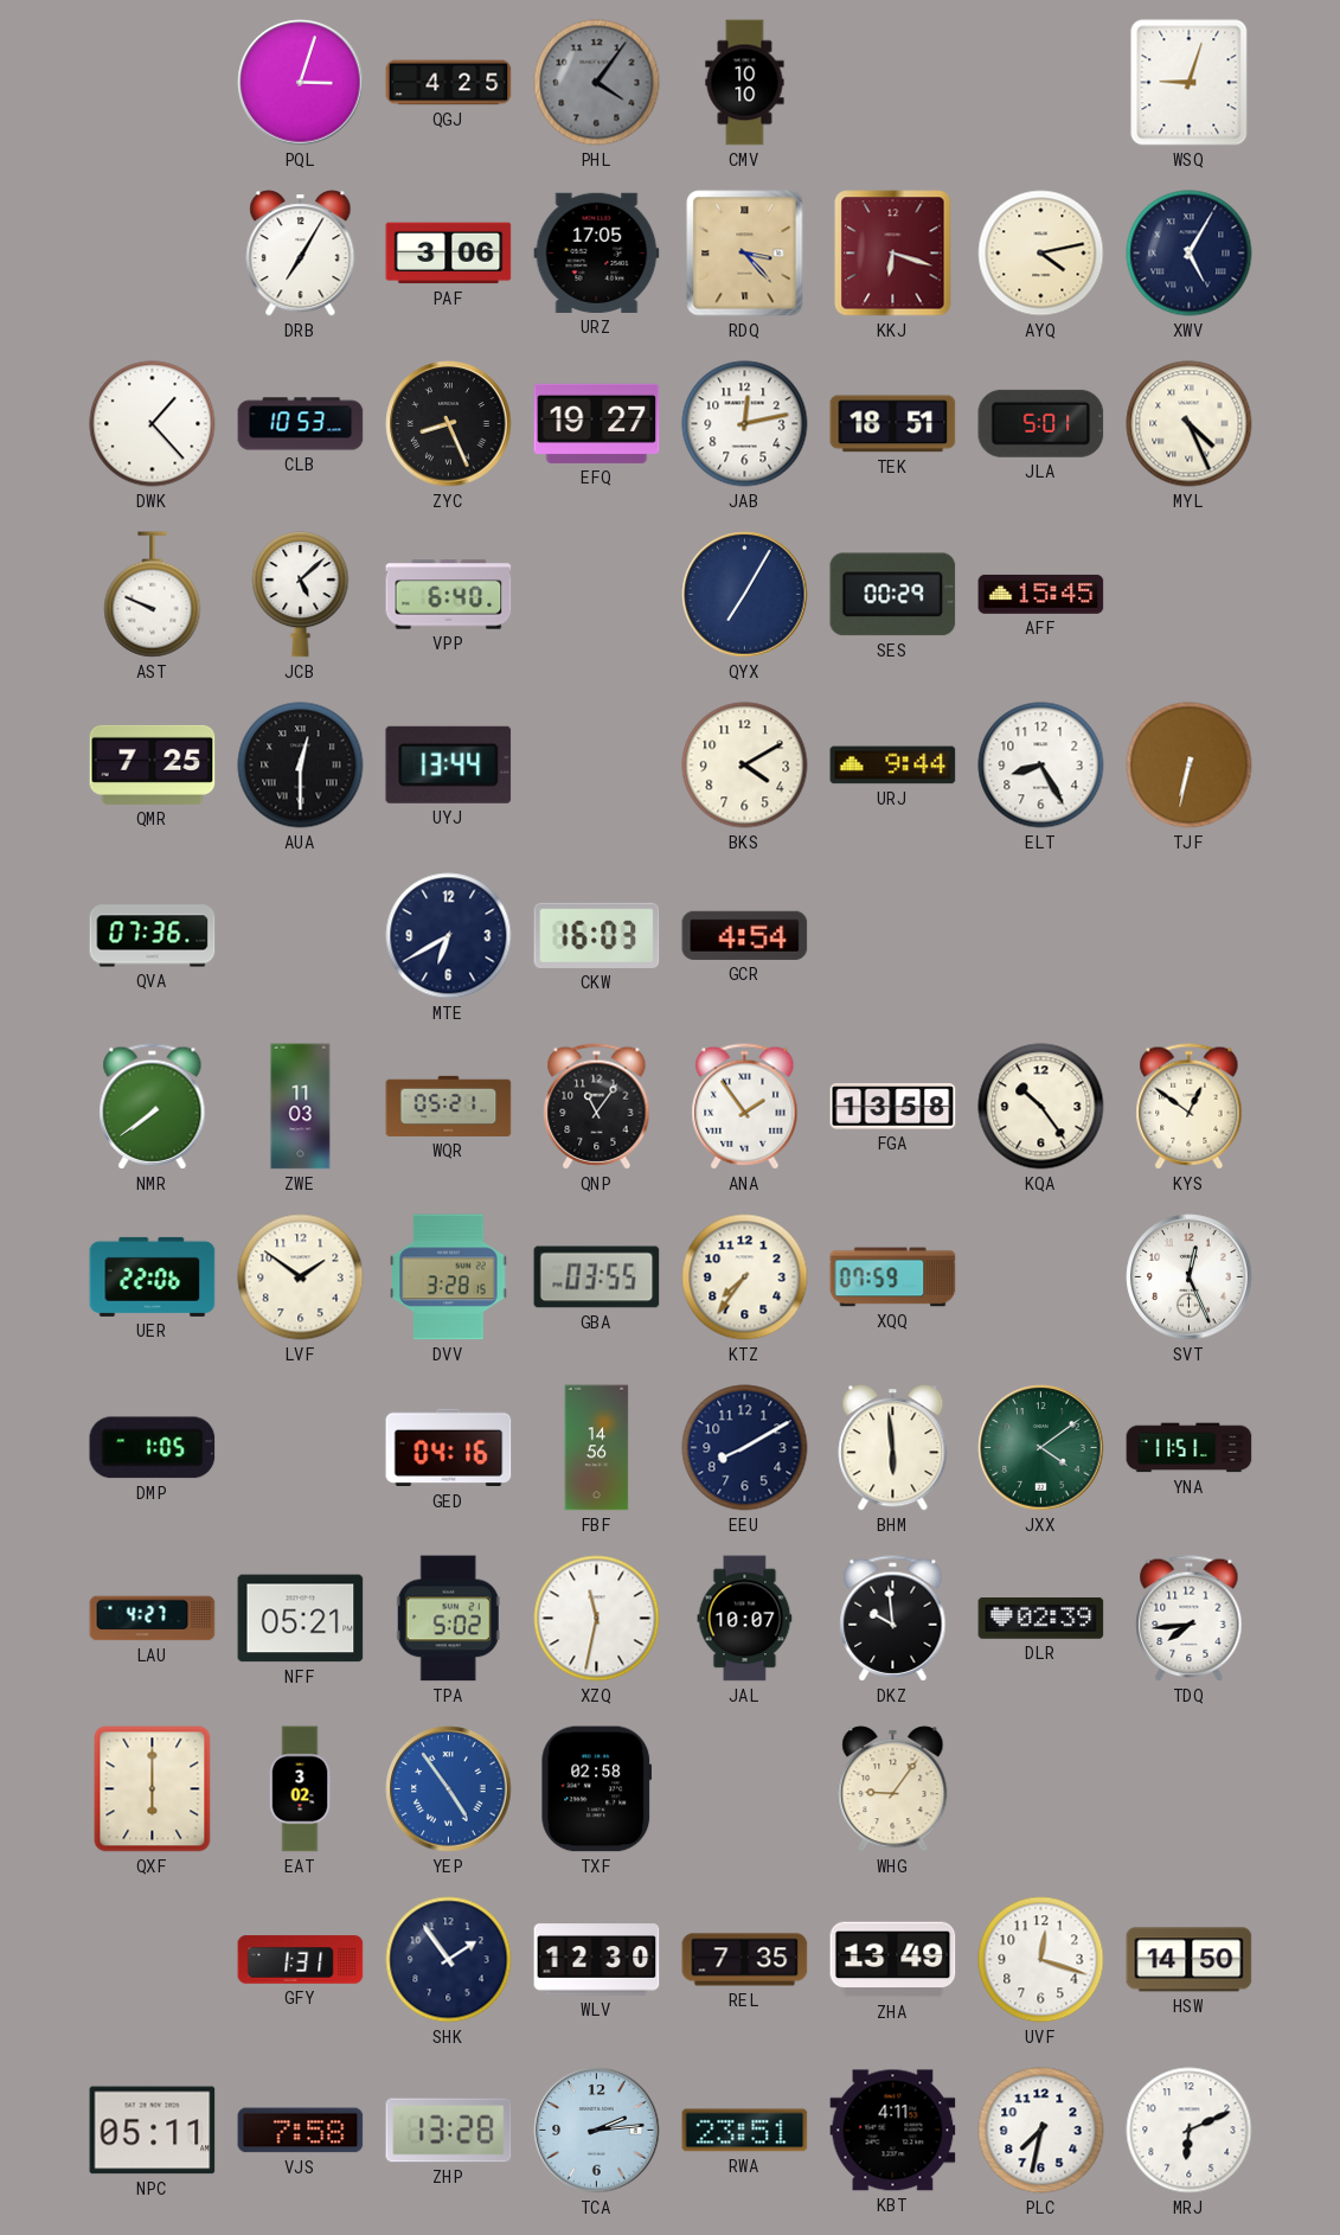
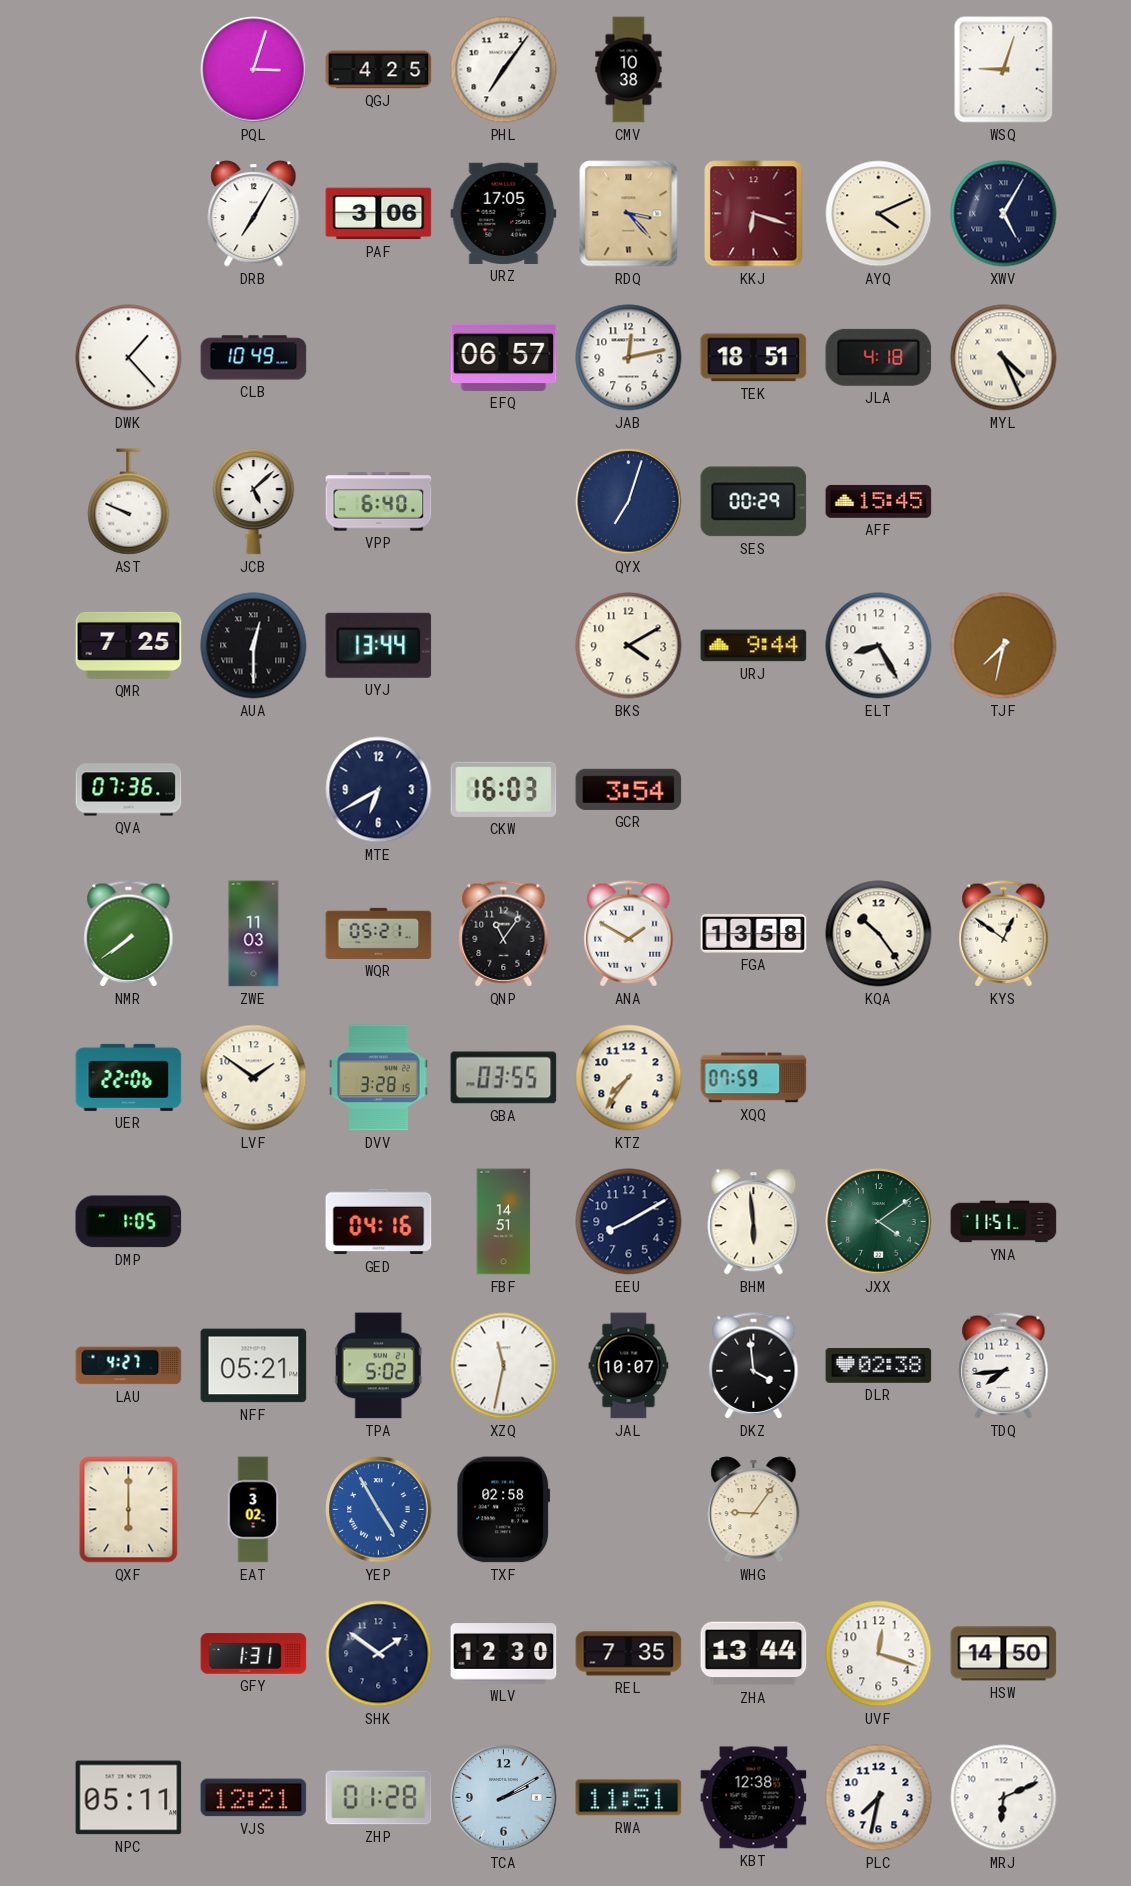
PHL: 4:06 -> 7:06
PHL dial: grey -> white
CMV: 10:10 -> 10:38
AYQ: 4:13 -> 4:11
CLB: 10:53 -> 10:49
ZYC: 8:26 -> none
EFQ: 19:27 -> 06:57
JLA: 5:01 -> 4:18
QYX: 7:05 -> 7:03
TJF: 6:32 -> 7:32
GCR: 4:54 -> 3:54
ANA: 1:54 -> 1:50
SVT: 12:26 -> none
FBF: 14:56 -> 14:51
DKZ: 9:59 -> 3:59
DLR: 02:39 -> 02:38
YEP: 4:54 -> 4:55
SHK: 1:54 -> 1:51
ZHA: 13:49 -> 13:44
VJS: 7:58 -> 12:21
ZHP: 13:28 -> 01:28
TCA: 2:14 -> 2:10
RWA: 23:51 -> 11:51
KBT: 4:11 -> 12:38
